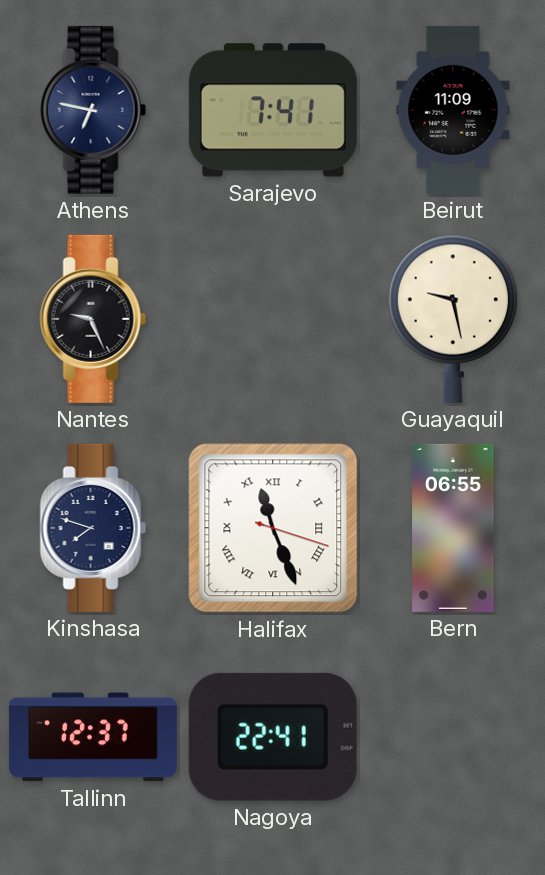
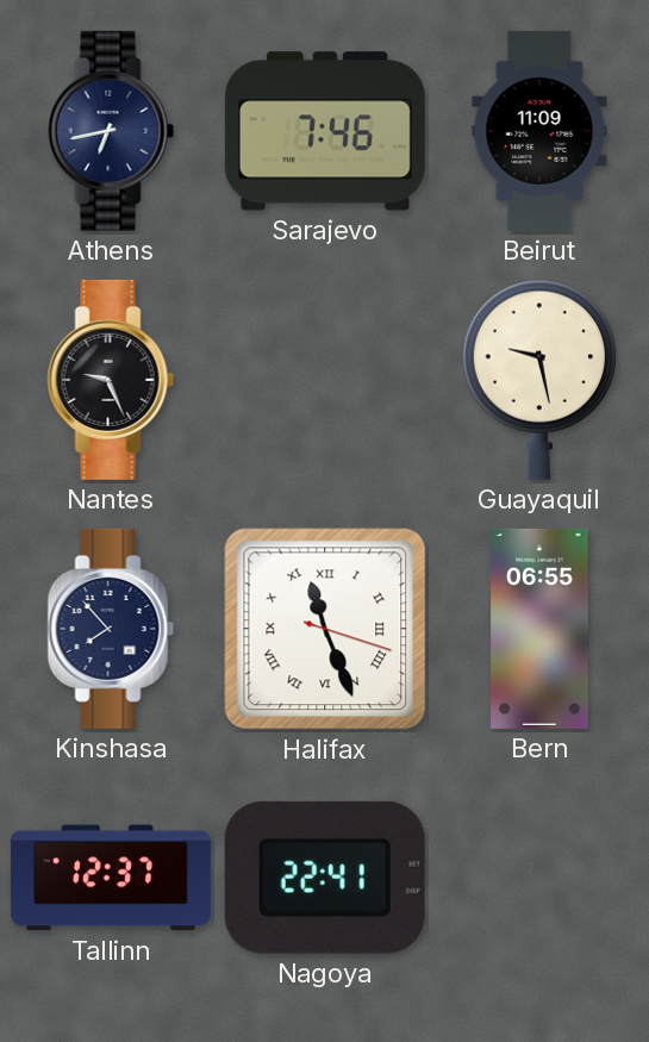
Athens: 6:47 -> 6:43
Sarajevo: 7:41 -> 7:46
Kinshasa: 7:48 -> 7:53
